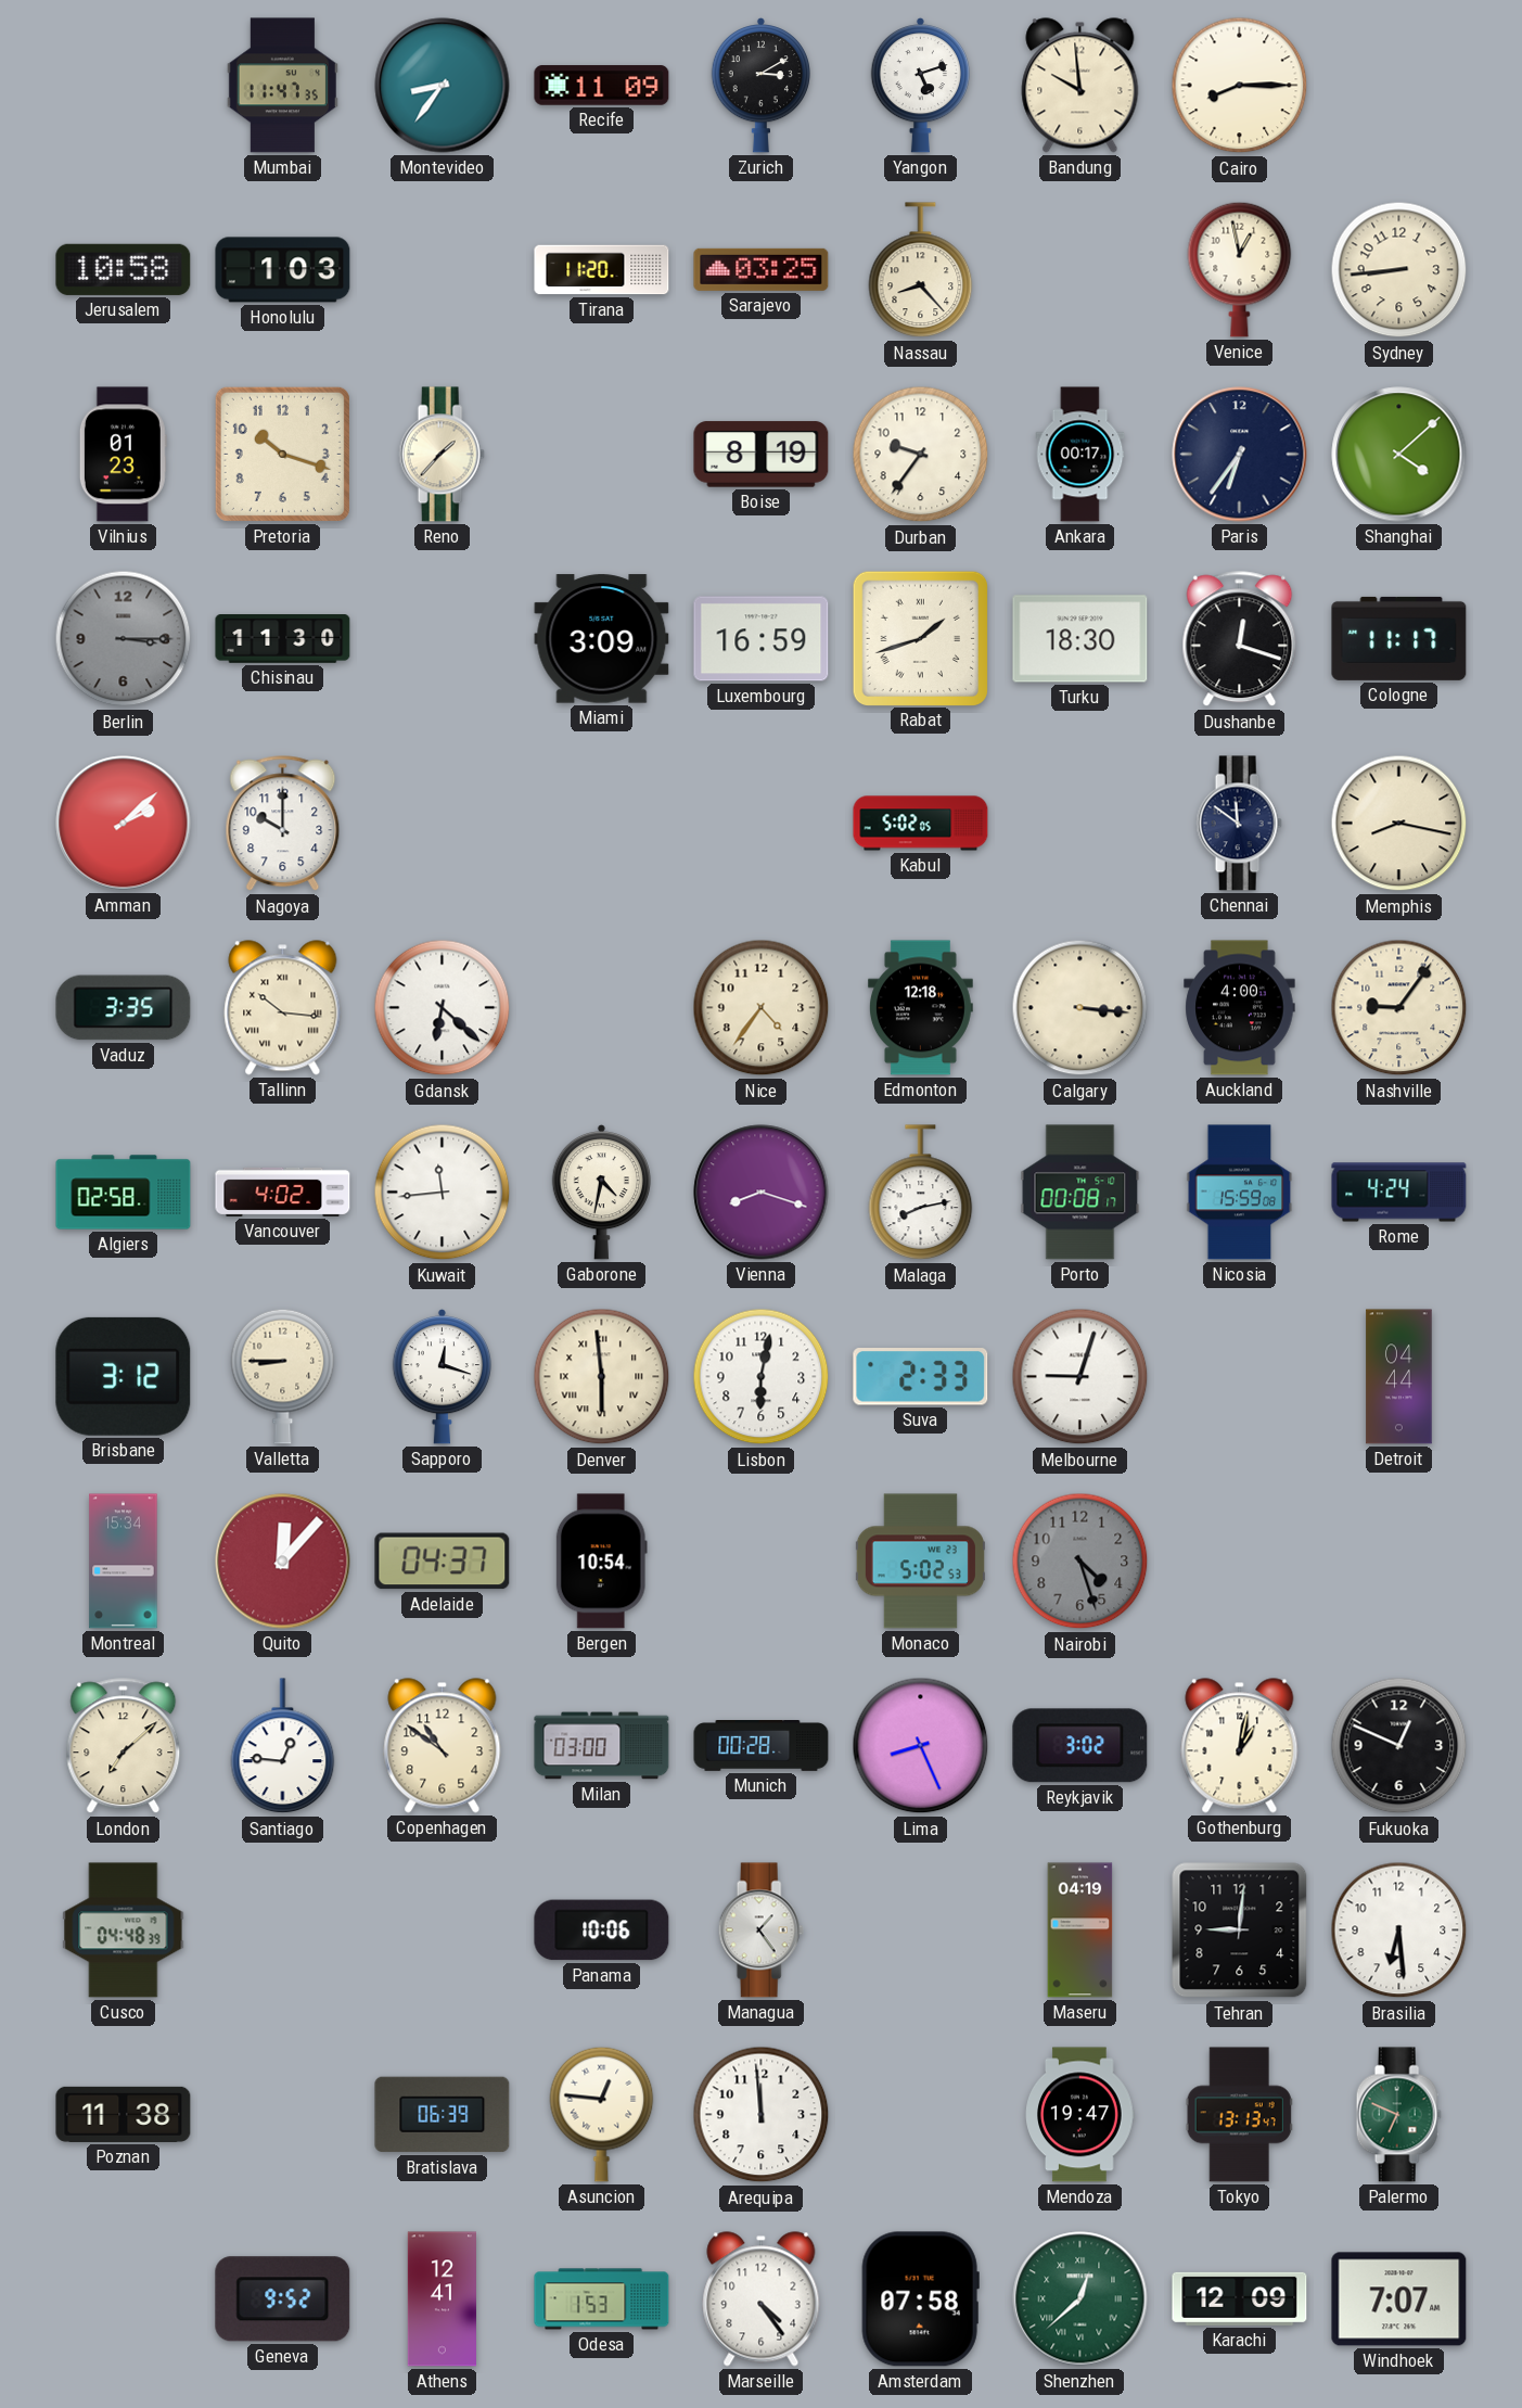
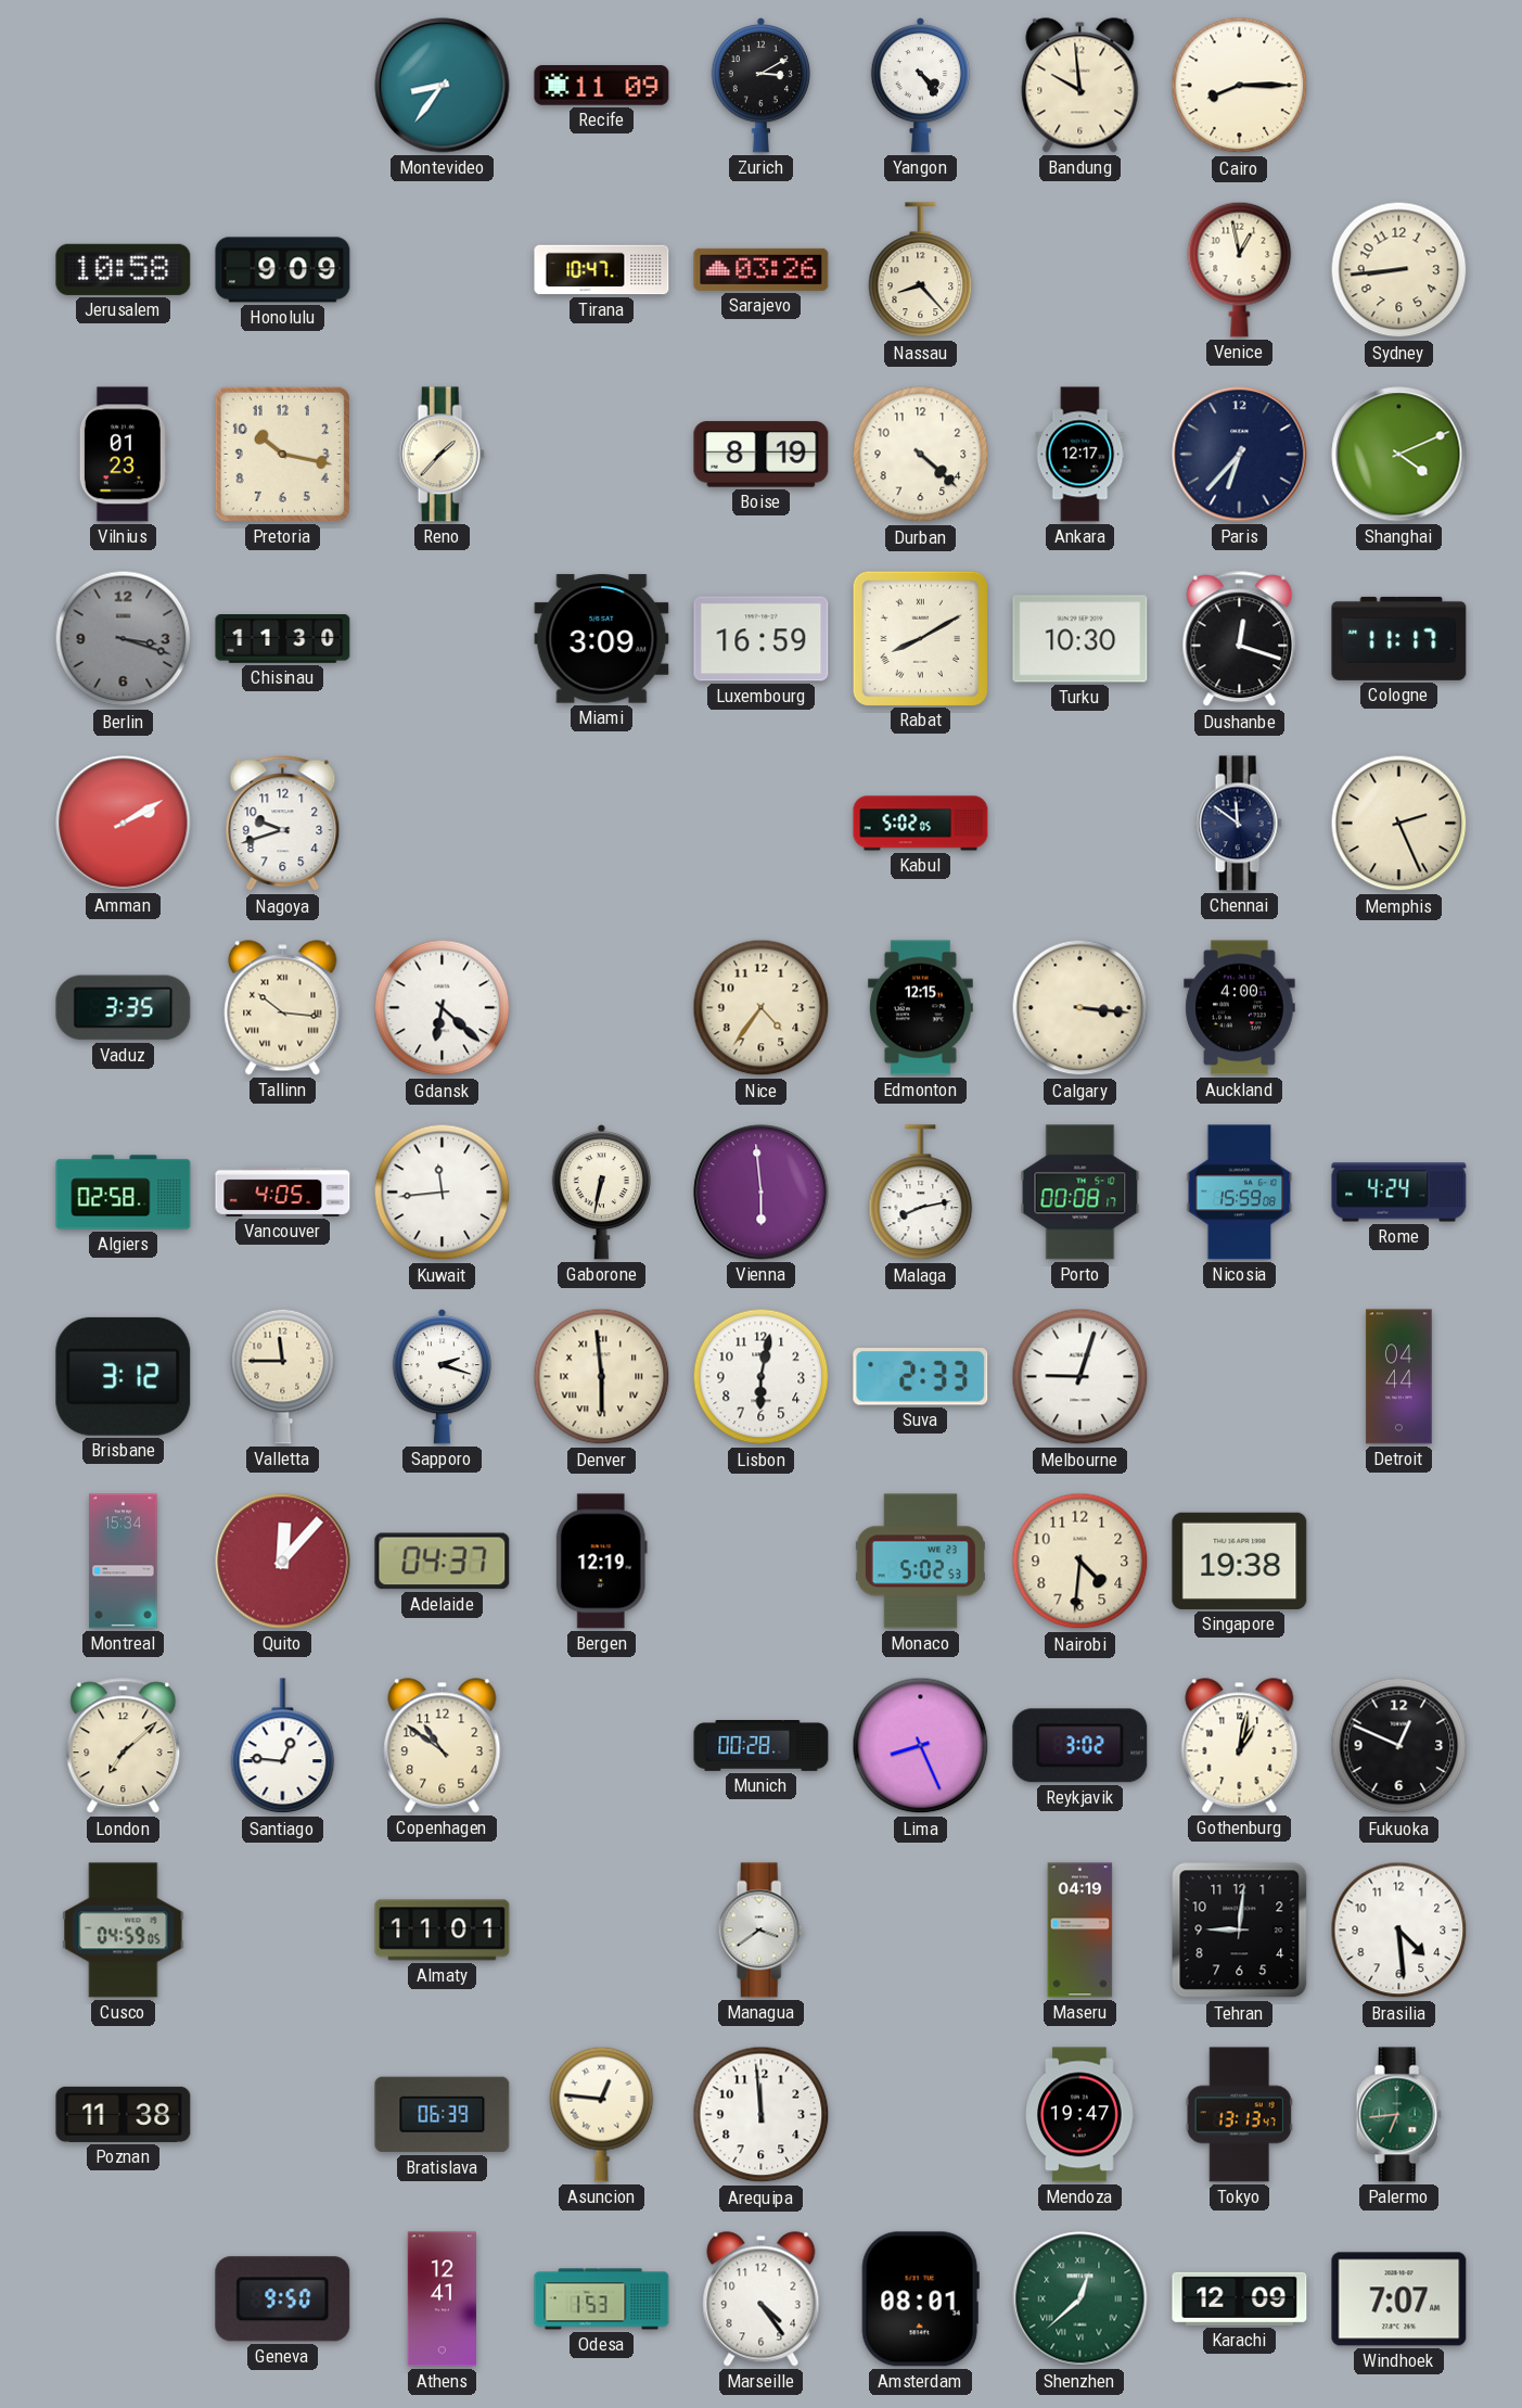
Mumbai: 11:47 -> none
Yangon: 5:12 -> 4:24
Honolulu: 1:03 -> 9:09
Tirana: 11:20 -> 10:47
Sarajevo: 03:25 -> 03:26
Pretoria: 10:18 -> 10:17
Durban: 9:36 -> 4:22
Ankara: 00:17 -> 12:17
Paris: 6:36 -> 6:37
Shanghai: 4:08 -> 4:11
Berlin: 3:15 -> 3:18
Rabat: 1:42 -> 8:10
Turku: 18:30 -> 10:30
Amman: 2:08 -> 2:10
Nagoya: 10:00 -> 9:42
Memphis: 8:17 -> 2:26
Edmonton: 12:18 -> 12:15
Nashville: 9:06 -> none
Vancouver: 4:02 -> 4:05
Gaborone: 4:32 -> 6:32
Vienna: 8:18 -> 5:59
Valletta: 8:45 -> 11:45
Sapporo: 12:18 -> 2:18
Bergen: 10:54 -> 12:19
Nairobi: 4:27 -> 4:31
Nairobi dial: grey -> cream
Singapore: none -> 19:38
Milan: 03:00 -> none
Cusco: 04:48 -> 04:59
Almaty: none -> 11:01
Panama: 10:06 -> none
Managua: 1:24 -> 3:39
Brasilia: 6:29 -> 4:29
Palermo: 6:49 -> 6:44
Geneva: 9:52 -> 9:50
Amsterdam: 07:58 -> 08:01
